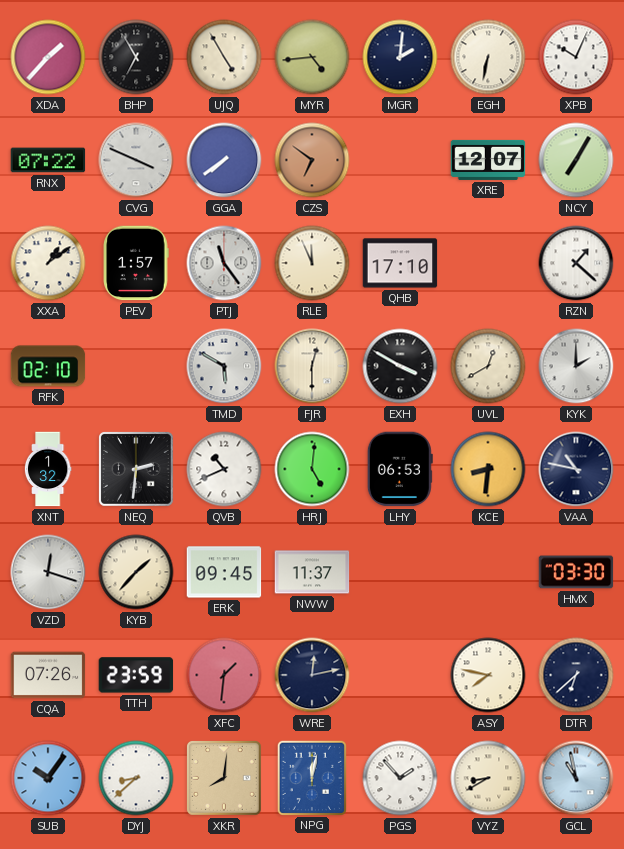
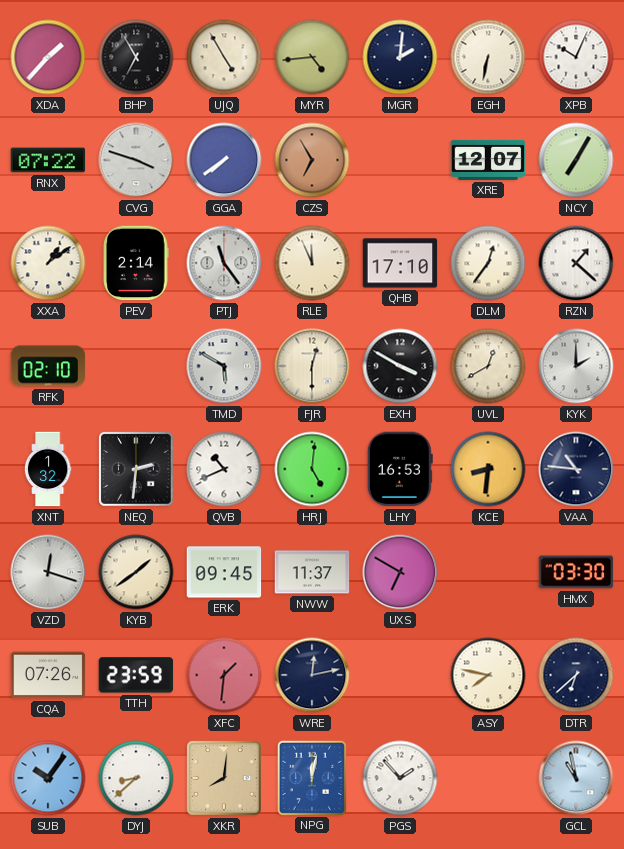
CVG: 3:49 -> 3:48
CZS: 6:51 -> 6:55
PEV: 1:57 -> 2:14
DLM: none -> 12:36
LHY: 06:53 -> 16:53
VAA: 10:47 -> 10:46
KYB: 1:37 -> 1:39
UXS: none -> 6:50
VYZ: 8:40 -> none
